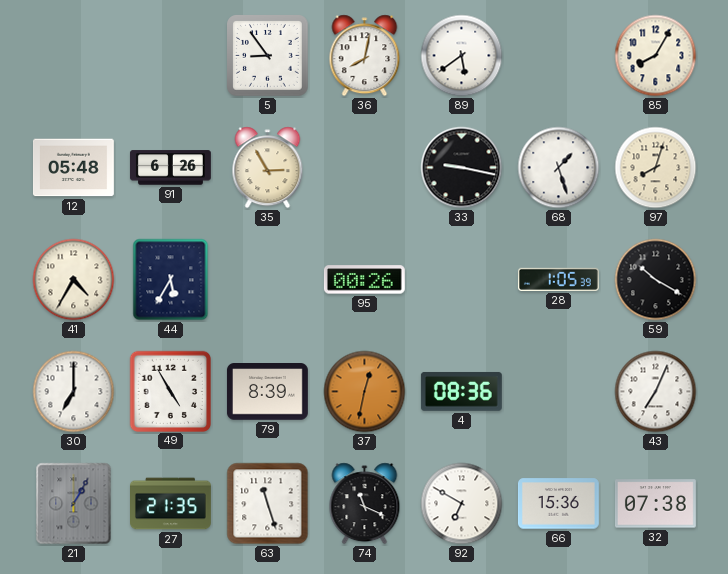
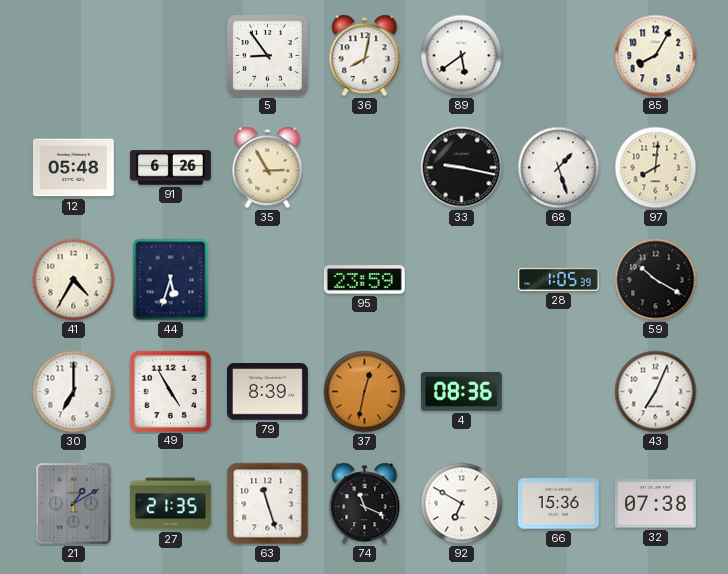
97: 8:03 -> 8:01
44: 5:35 -> 5:33
95: 00:26 -> 23:59
21: 1:05 -> 1:10
